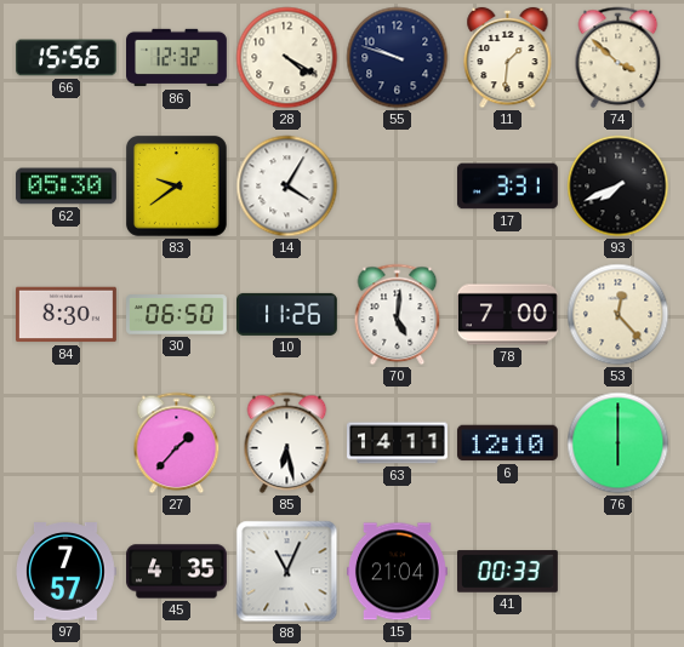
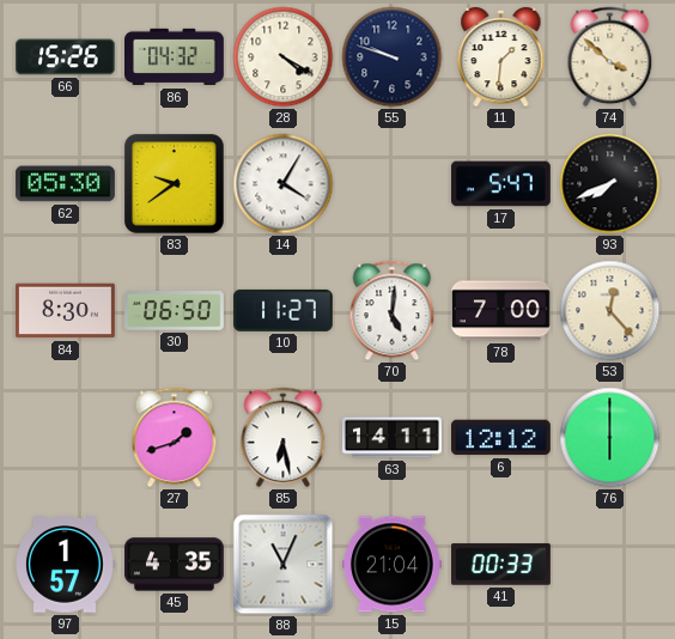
66: 15:56 -> 15:26
86: 12:32 -> 04:32
17: 3:31 -> 5:47
10: 11:26 -> 11:27
27: 1:37 -> 1:42
6: 12:10 -> 12:12
97: 7:57 -> 1:57
